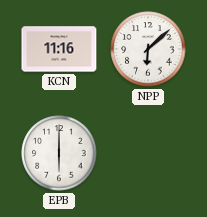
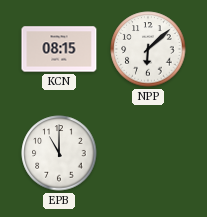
KCN: 11:16 -> 08:15
EPB: 6:00 -> 11:00
